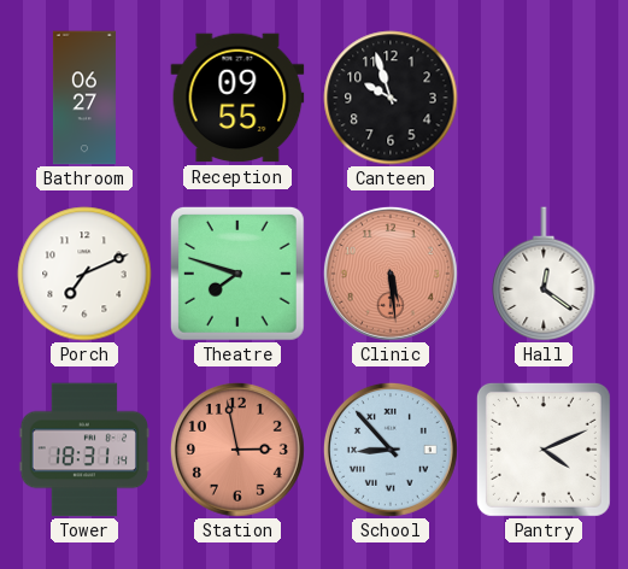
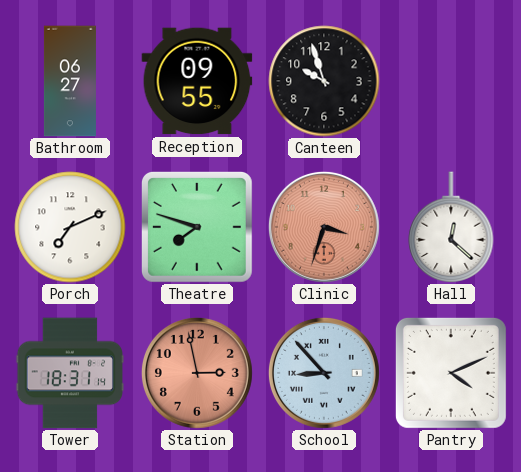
Clinic: 5:29 -> 3:33
Hall: 12:21 -> 12:22
